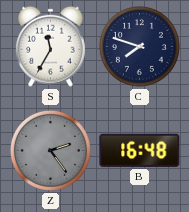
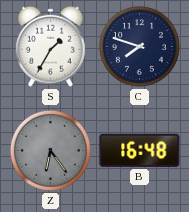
S: 11:35 -> 1:35
Z: 2:24 -> 6:24
